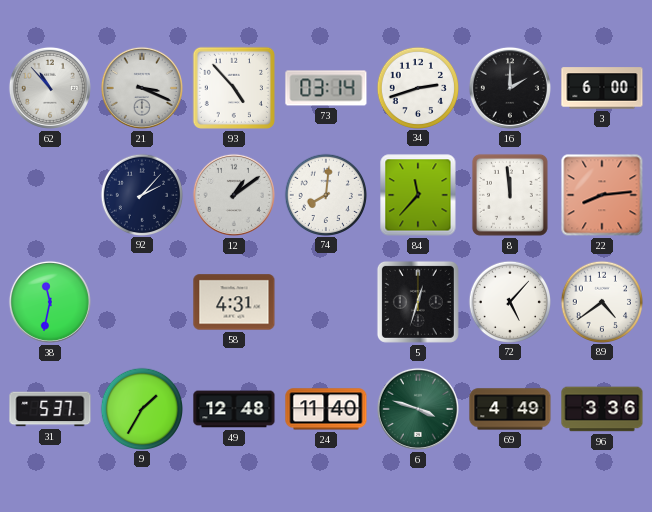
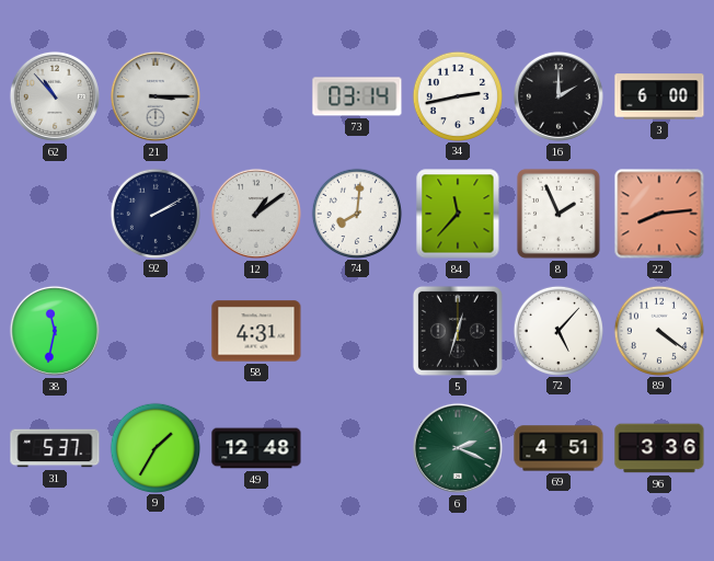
21: 3:19 -> 3:15
93: 4:53 -> none
34: 2:42 -> 2:43
92: 2:07 -> 2:10
8: 11:59 -> 1:56
89: 4:39 -> 4:21
24: 11:40 -> none
6: 3:48 -> 2:19
69: 4:49 -> 4:51
